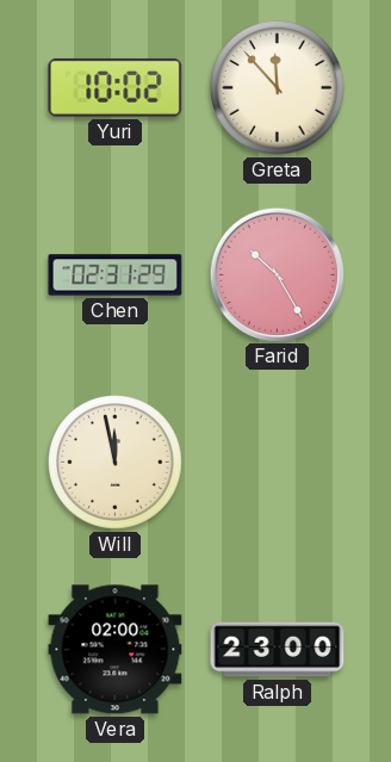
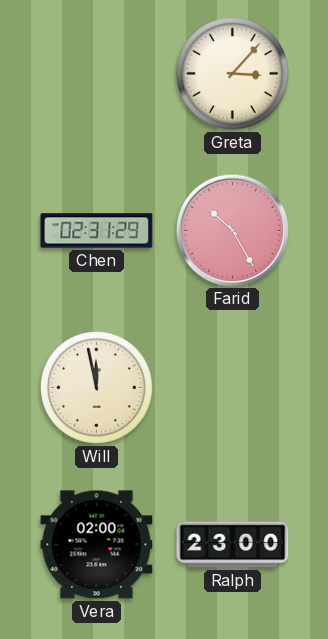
Yuri: 10:02 -> none
Greta: 11:53 -> 3:07
